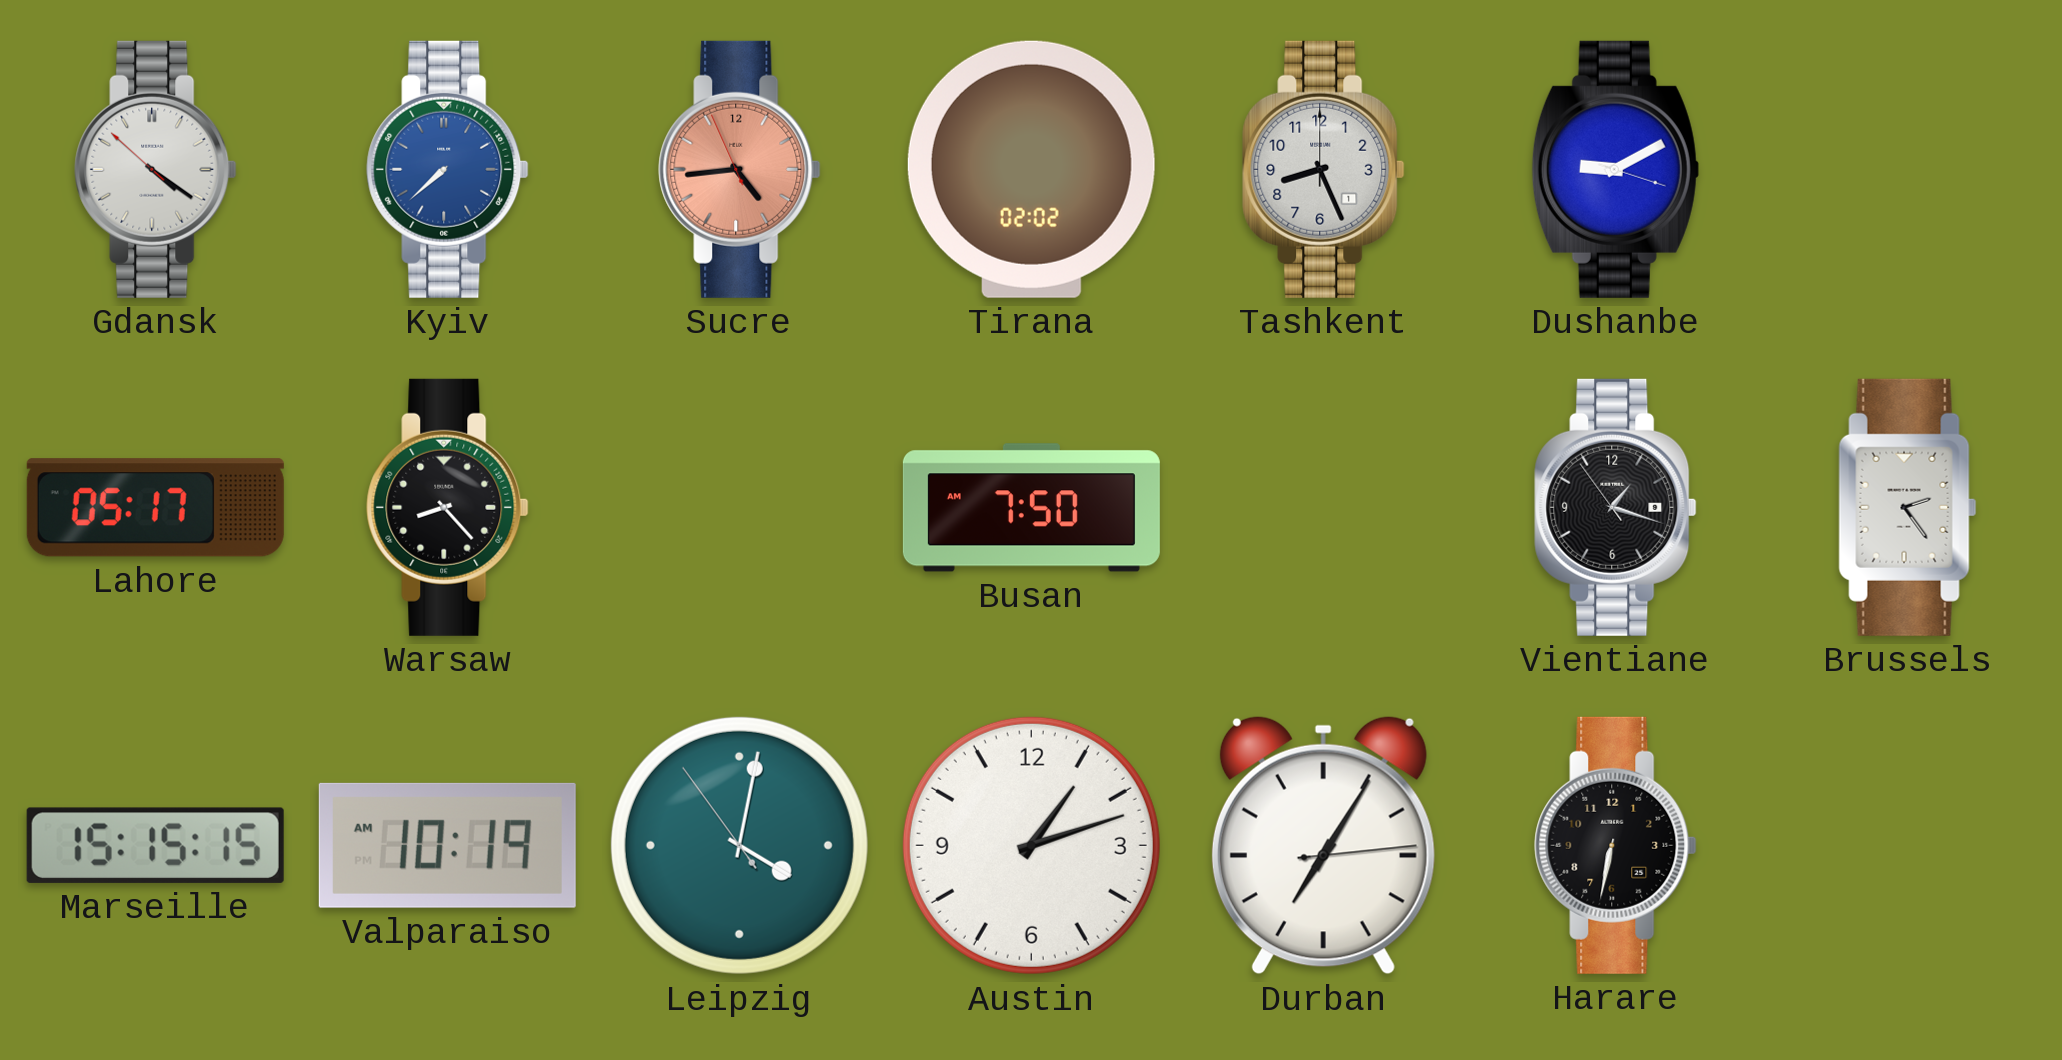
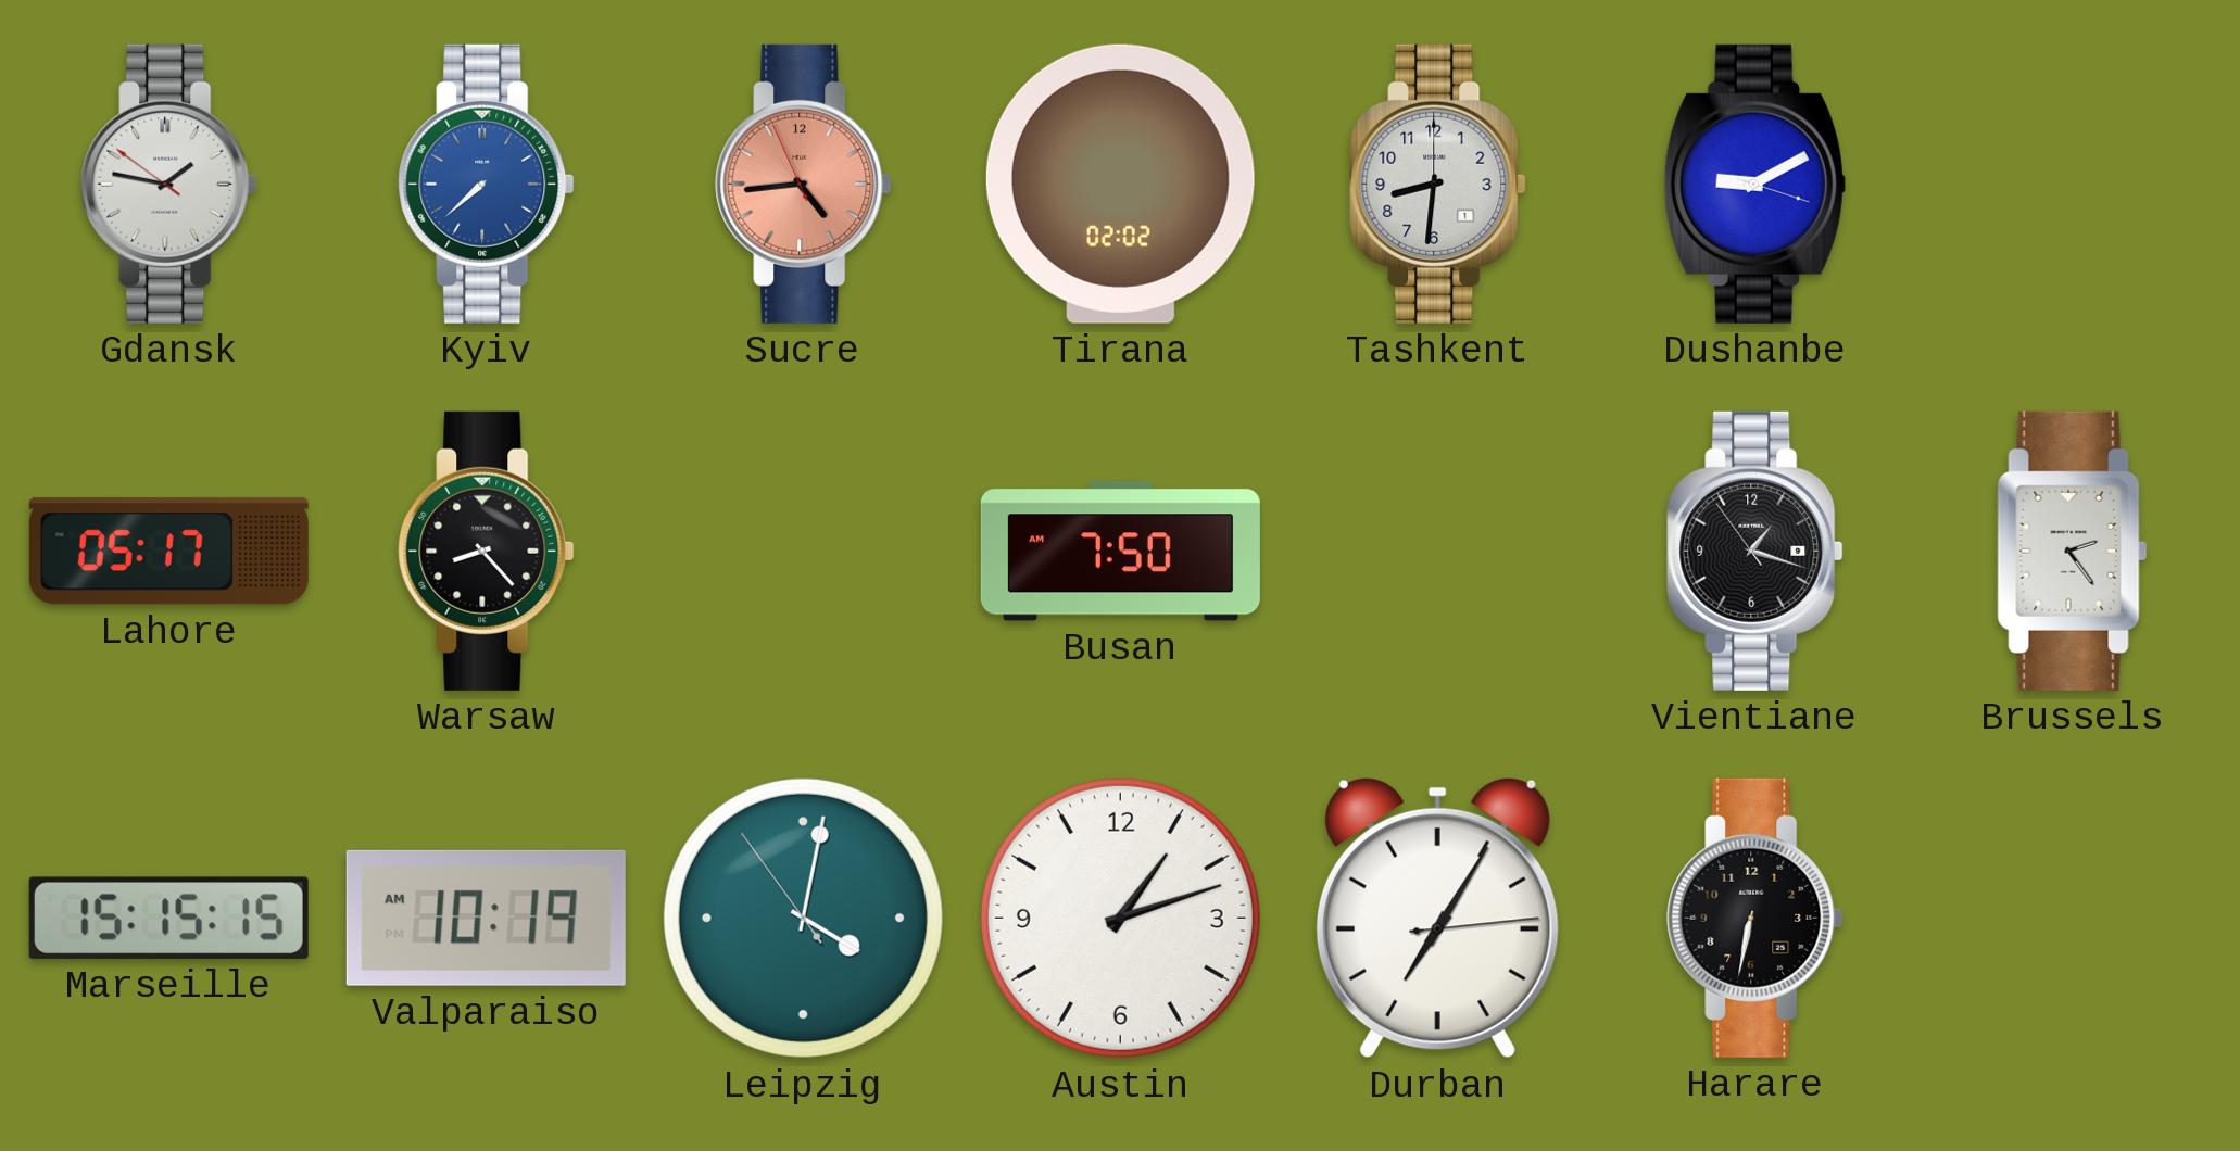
Gdansk: 4:20 -> 1:46
Tashkent: 8:26 -> 8:31
